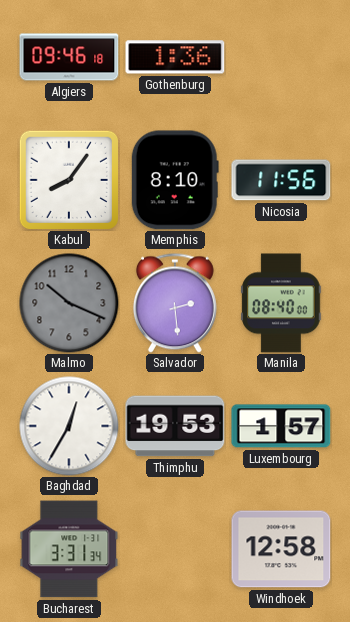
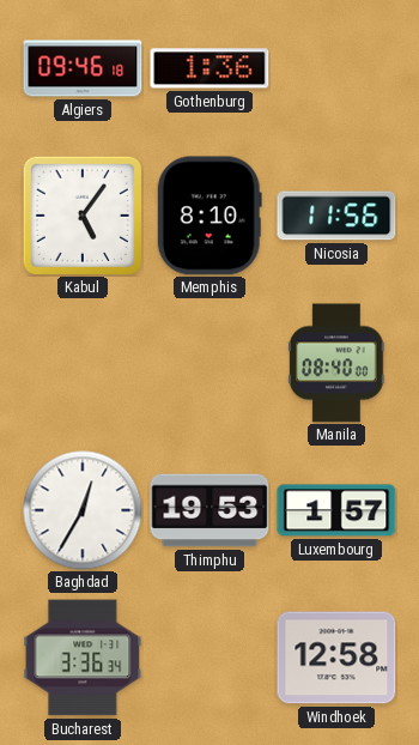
Kabul: 8:06 -> 5:06
Malmo: 10:19 -> none
Salvador: 2:29 -> none
Bucharest: 3:31 -> 3:36
